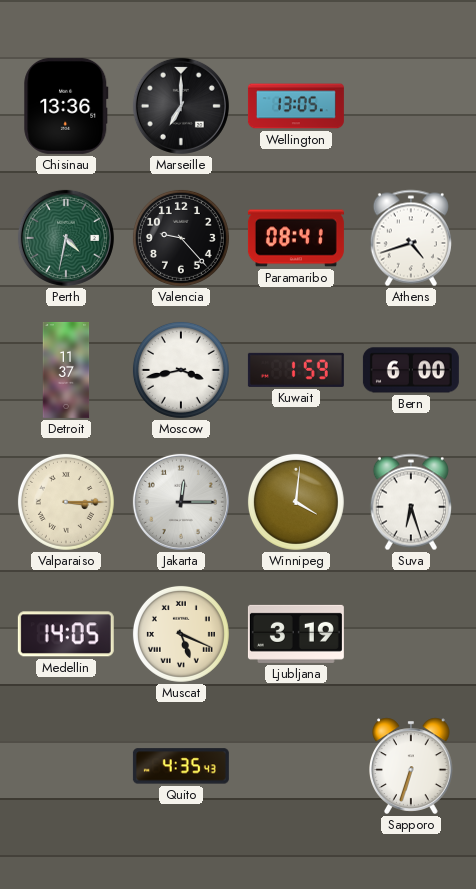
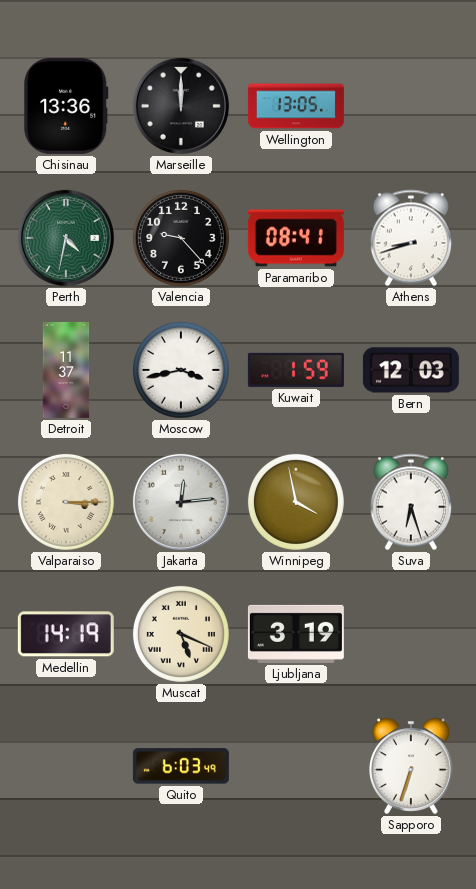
Marseille: 7:00 -> 12:00
Athens: 4:42 -> 8:42
Bern: 6:00 -> 12:03
Jakarta: 12:15 -> 12:14
Winnipeg: 4:01 -> 3:58
Medellin: 14:05 -> 14:19
Quito: 4:35 -> 6:03
